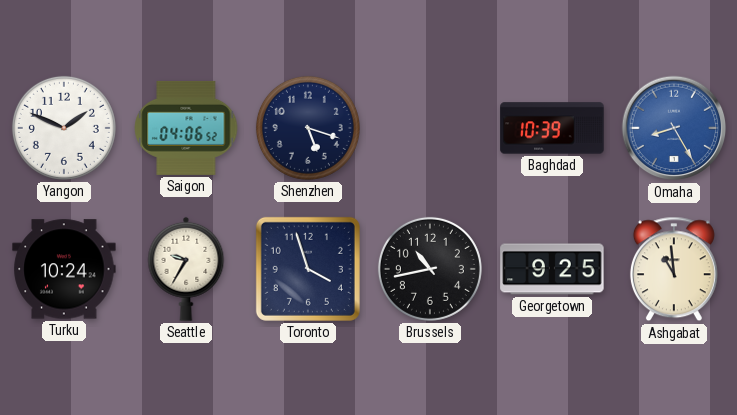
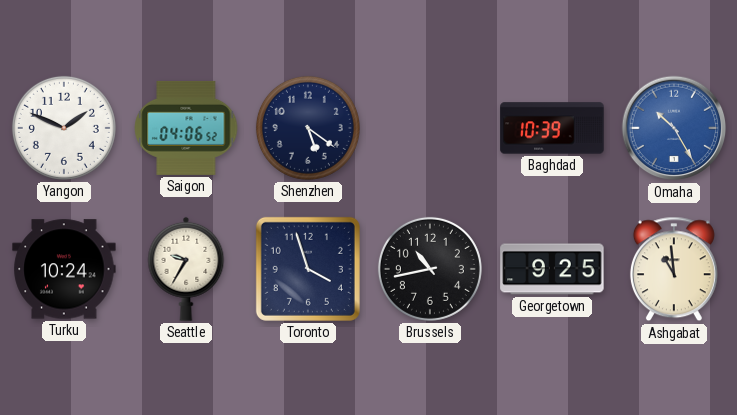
Shenzhen: 5:18 -> 5:21
Omaha: 8:25 -> 10:25
